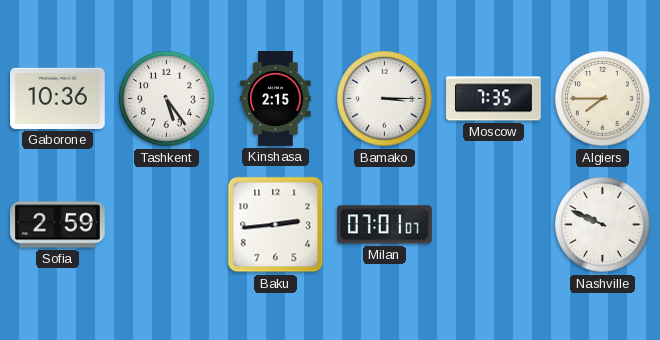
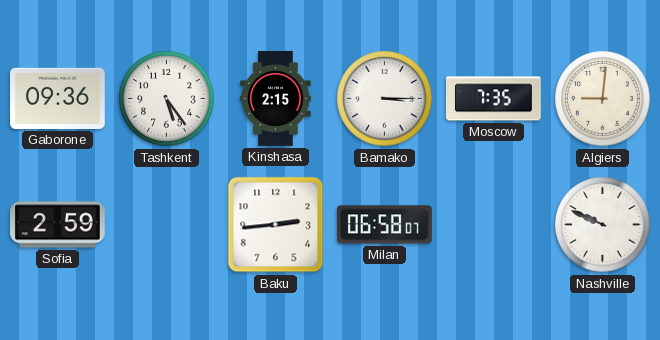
Gaborone: 10:36 -> 09:36
Algiers: 7:45 -> 9:01
Milan: 07:01 -> 06:58
